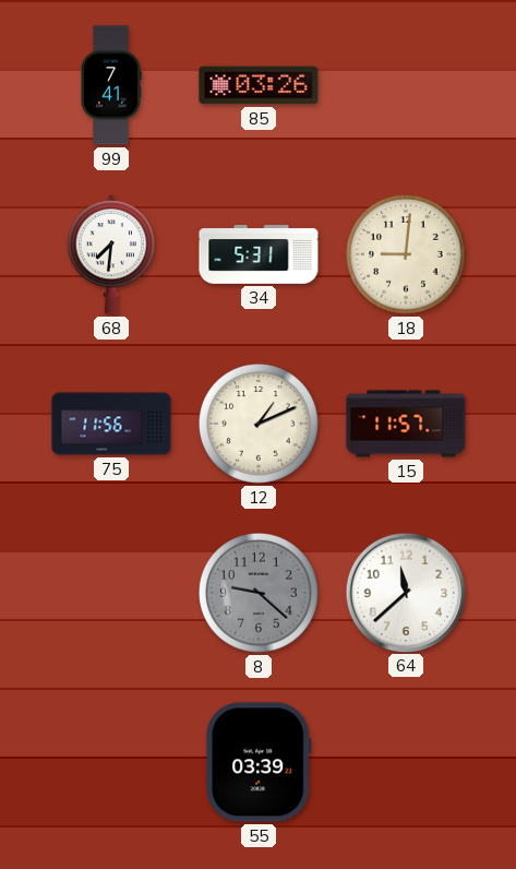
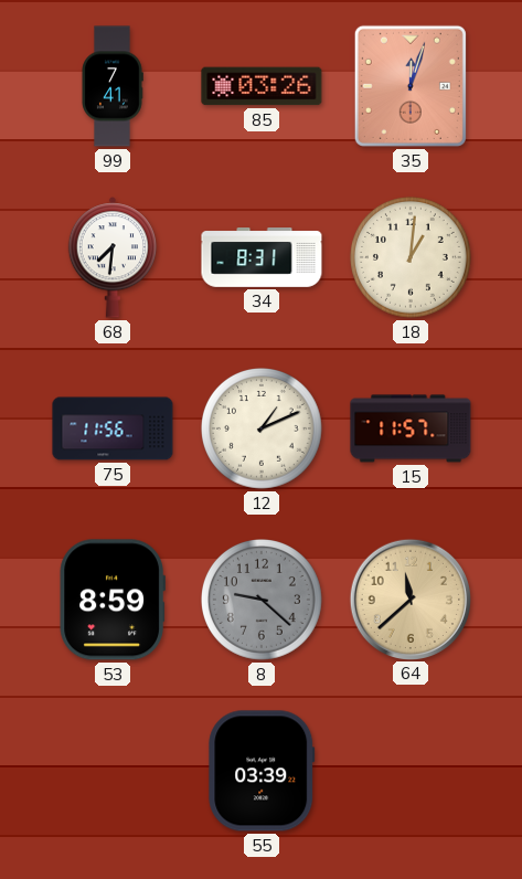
35: none -> 12:03
34: 5:31 -> 8:31
18: 9:01 -> 1:01
53: none -> 8:59
64 dial: white -> champagne
